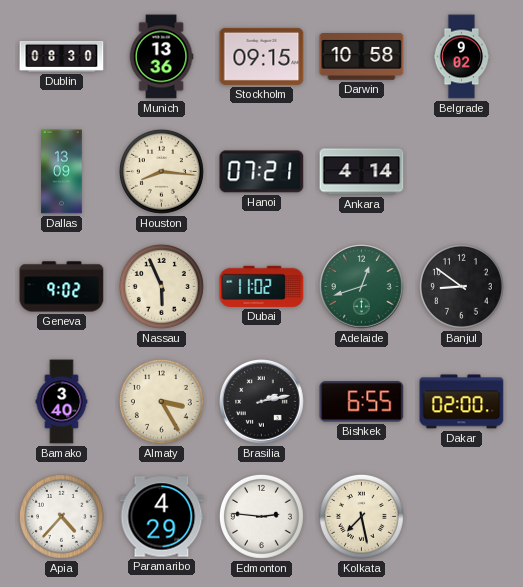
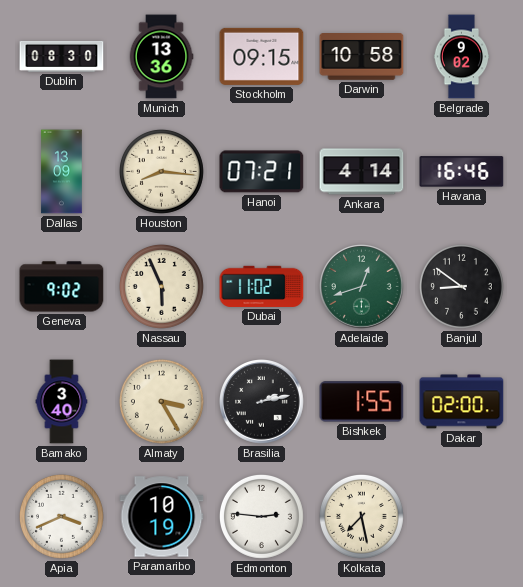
Havana: none -> 16:46
Bishkek: 6:55 -> 1:55
Apia: 4:37 -> 3:41
Paramaribo: 4:29 -> 10:19
